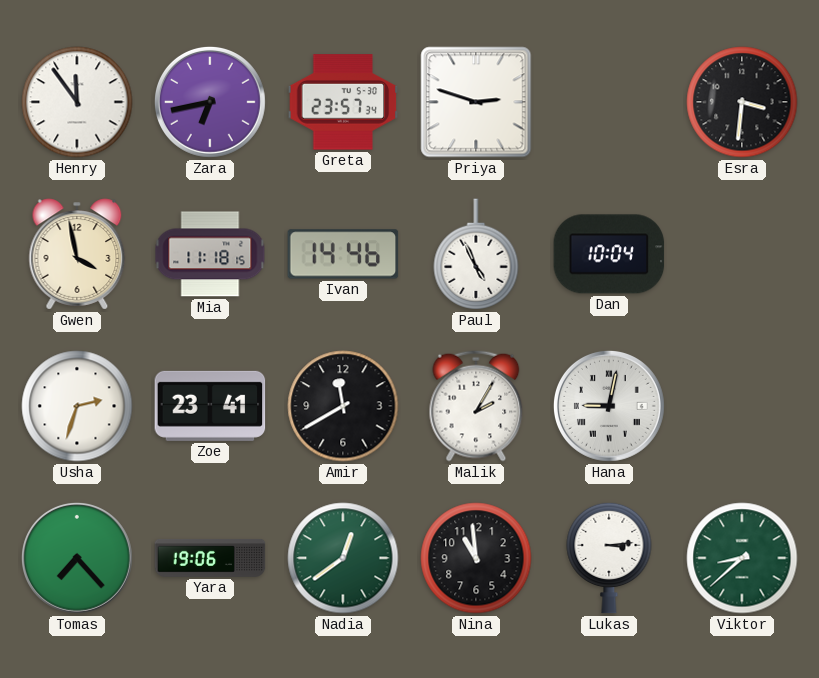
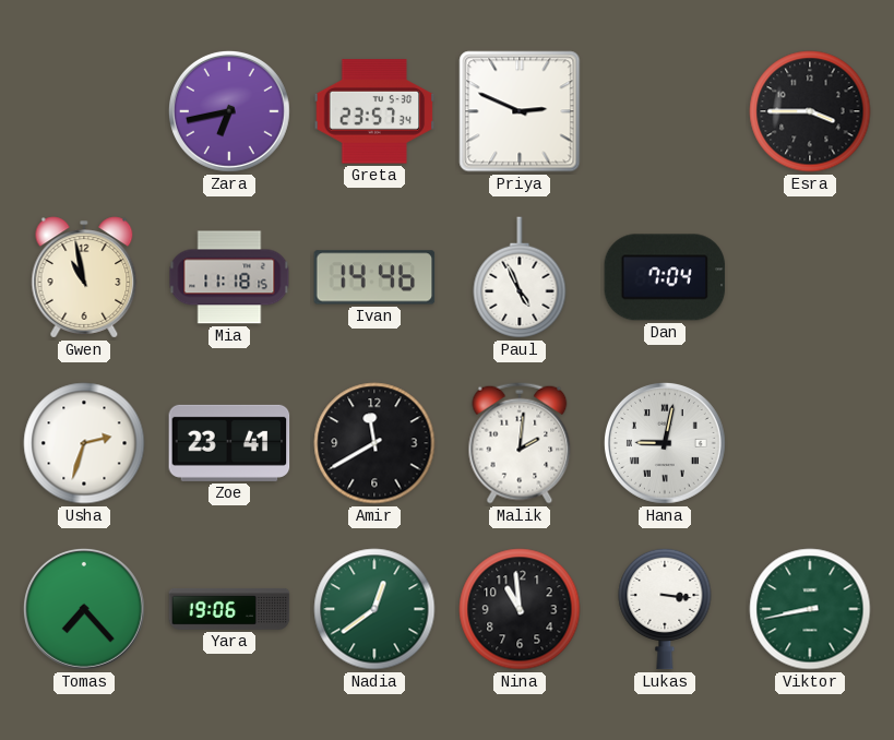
Henry: 11:54 -> none
Priya: 2:48 -> 2:49
Esra: 3:31 -> 3:45
Gwen: 3:58 -> 10:58
Dan: 10:04 -> 7:04
Malik: 2:05 -> 2:01
Lukas: 3:14 -> 3:16
Viktor: 8:38 -> 8:43
